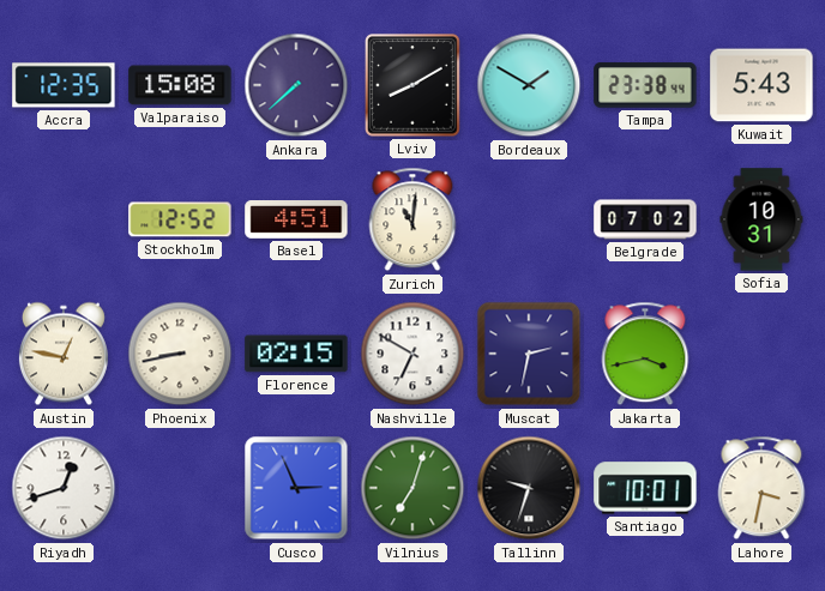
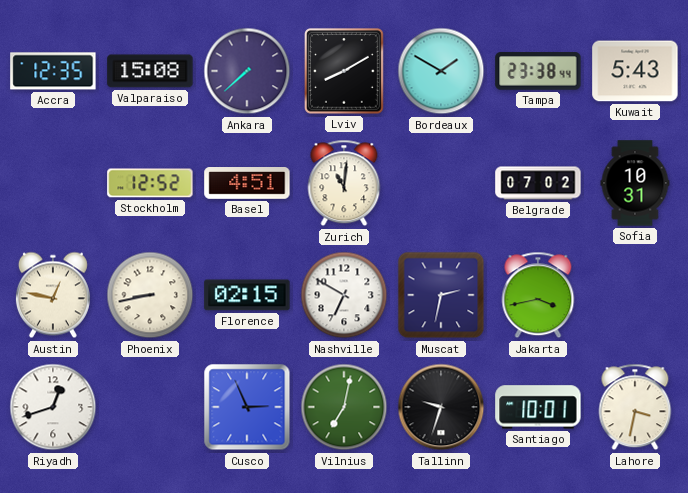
Vilnius: 7:03 -> 7:02
